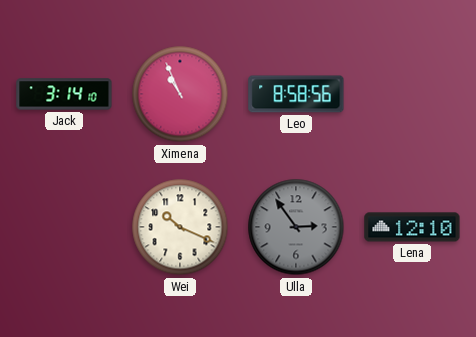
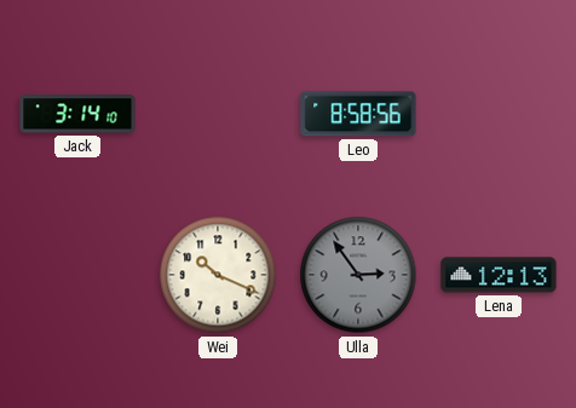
Ximena: 10:56 -> none
Lena: 12:10 -> 12:13
